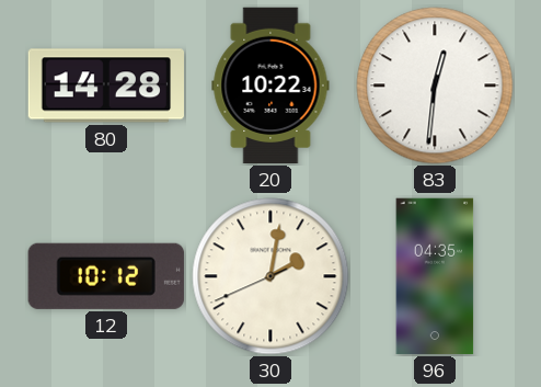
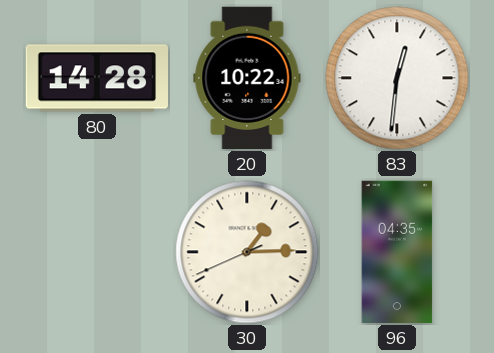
12: 10:12 -> none
30: 2:01 -> 1:14
